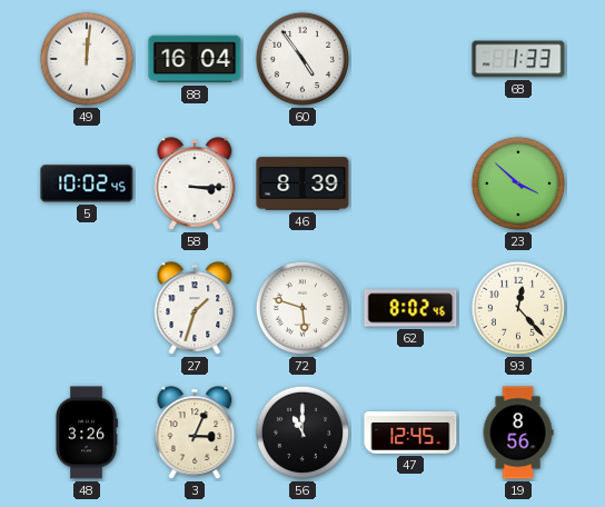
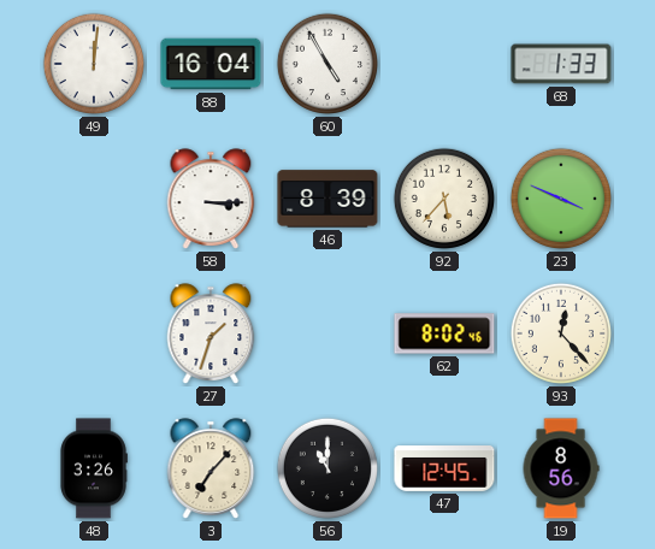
60: 4:54 -> 4:55
5: 10:02 -> none
92: none -> 5:37
23: 3:52 -> 3:49
72: 5:48 -> none
3: 3:04 -> 7:07
